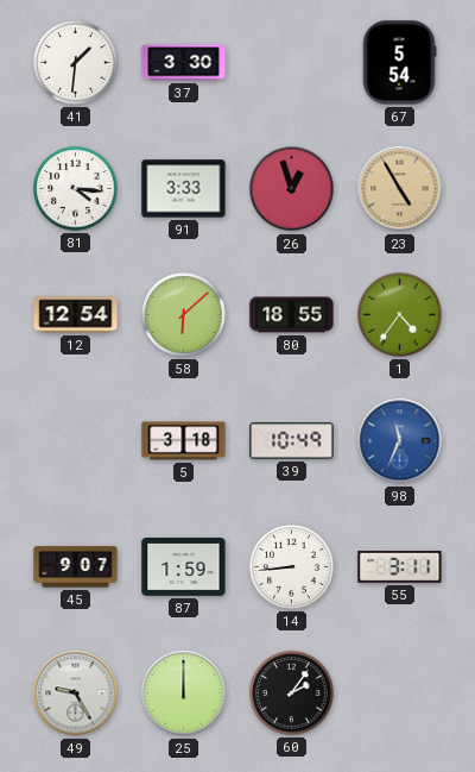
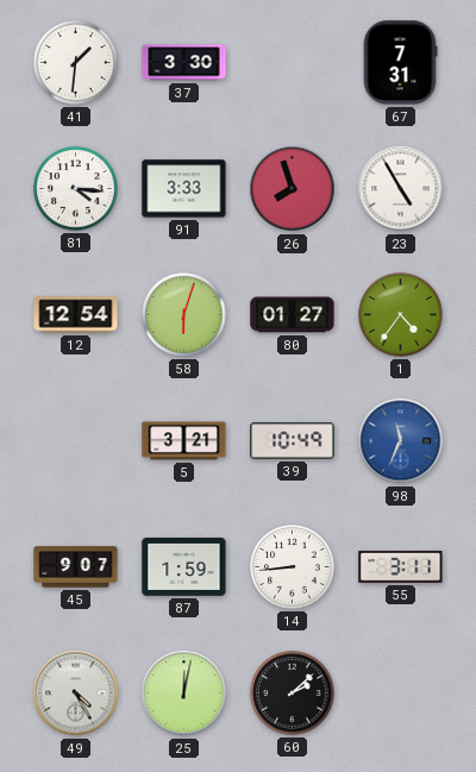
67: 5:54 -> 7:31
26: 12:57 -> 7:57
23 dial: champagne -> white
58: 6:08 -> 6:03
80: 18:55 -> 01:27
5: 3:18 -> 3:21
49: 9:25 -> 4:25
25: 12:00 -> 12:02
60: 2:06 -> 2:08
